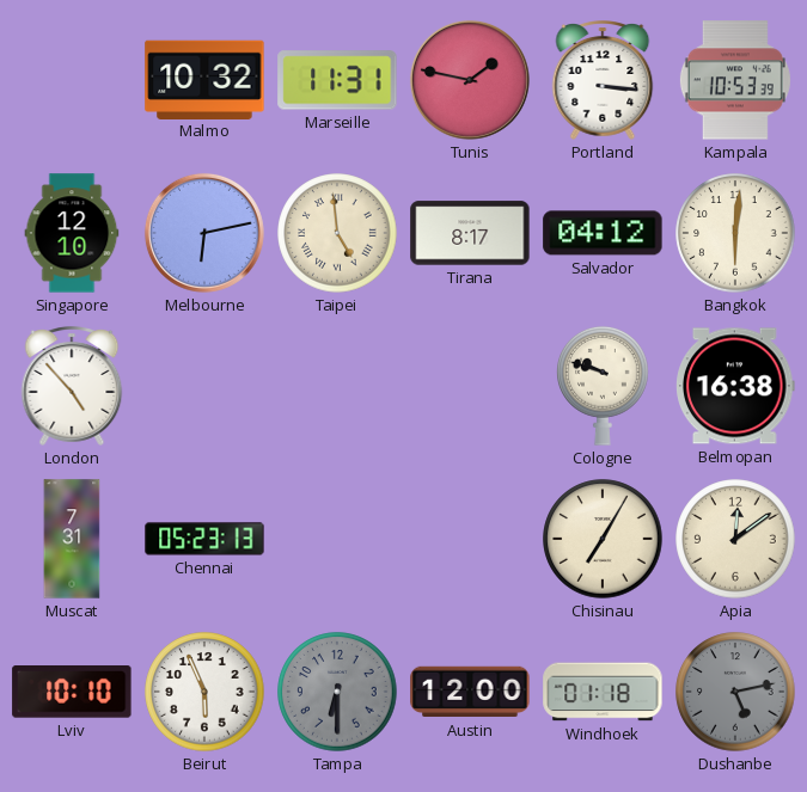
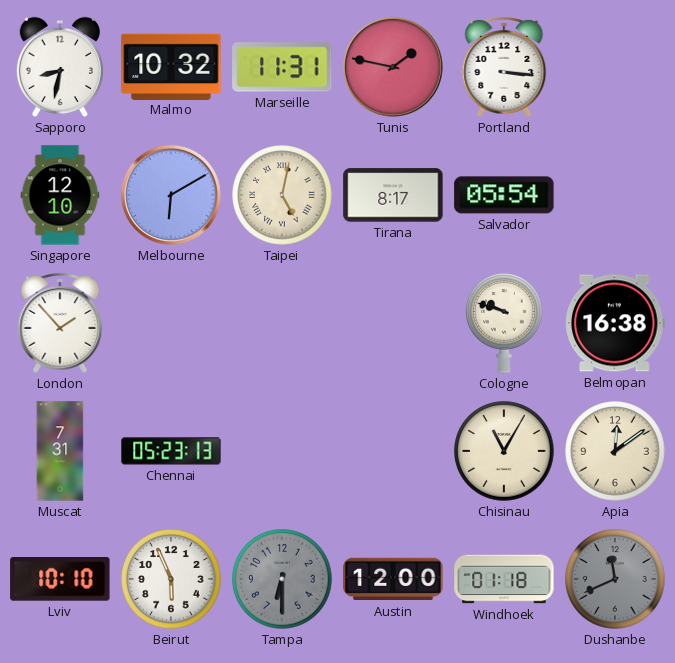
Sapporo: none -> 8:32
Kampala: 10:53 -> none
Melbourne: 6:13 -> 6:10
Taipei: 4:59 -> 5:02
Salvador: 04:12 -> 05:54
Bangkok: 6:01 -> none
London: 4:53 -> 1:53
Chisinau: 7:05 -> 11:05
Dushanbe: 5:13 -> 11:41
